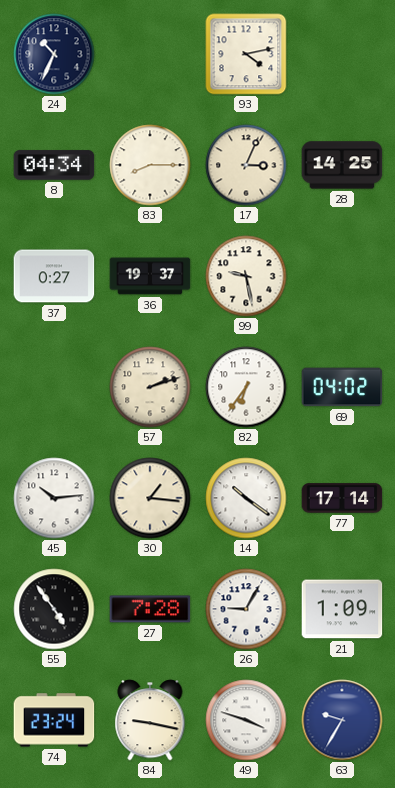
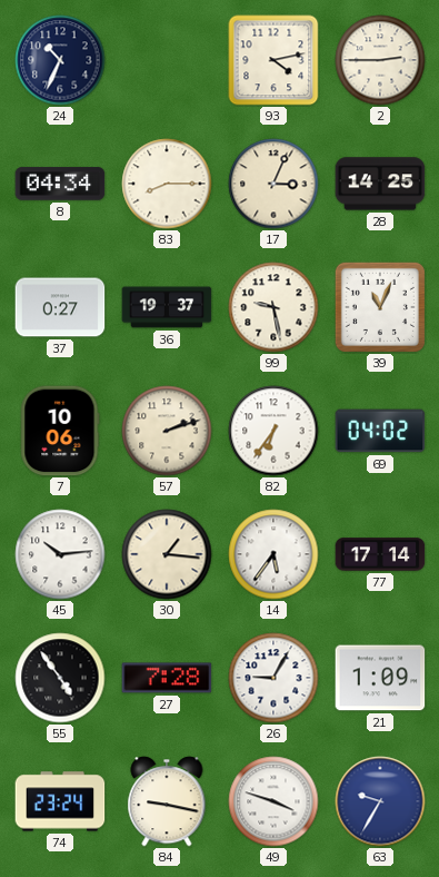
2: none -> 2:45
39: none -> 11:04
7: none -> 10:06
14: 10:21 -> 5:36
